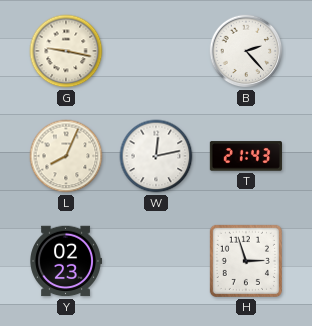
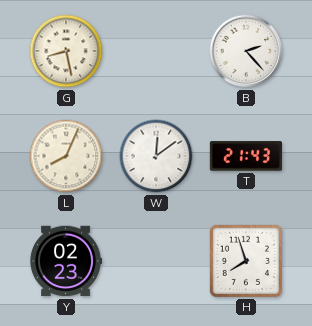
G: 9:17 -> 8:28
W: 12:13 -> 12:09
H: 2:57 -> 7:57
